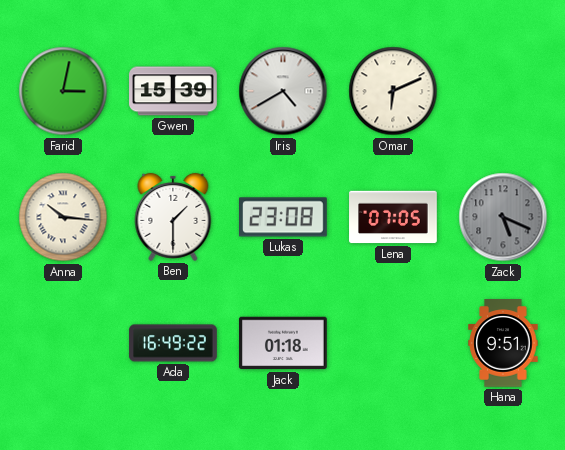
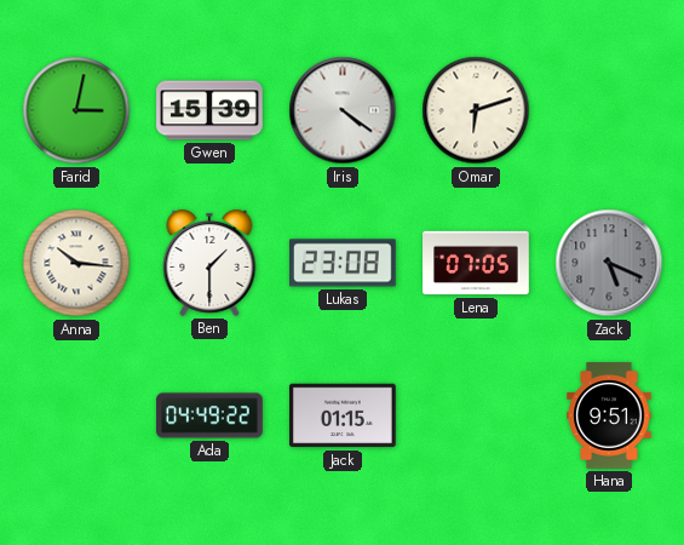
Iris: 4:40 -> 4:21
Omar: 6:11 -> 6:12
Ada: 16:49 -> 04:49
Jack: 01:18 -> 01:15
